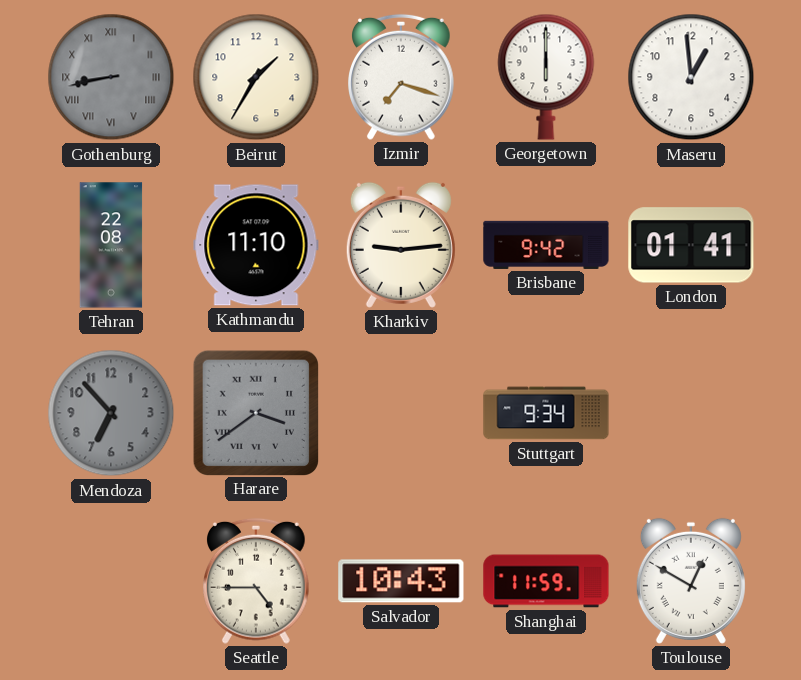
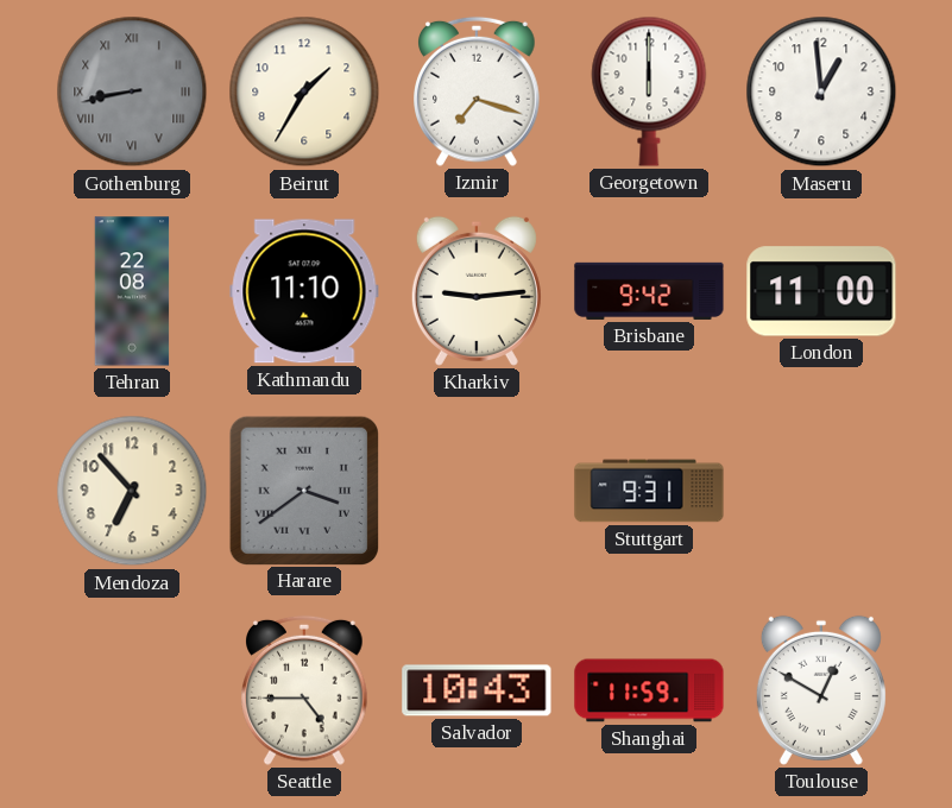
London: 01:41 -> 11:00
Mendoza dial: grey -> cream
Stuttgart: 9:34 -> 9:31
